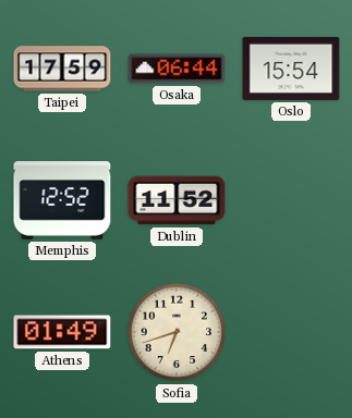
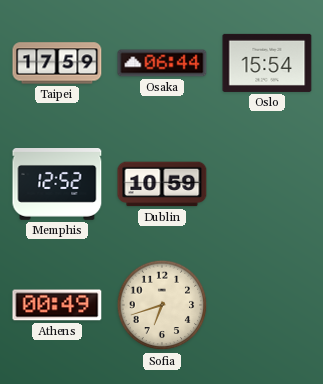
Dublin: 11:52 -> 10:59
Athens: 01:49 -> 00:49
